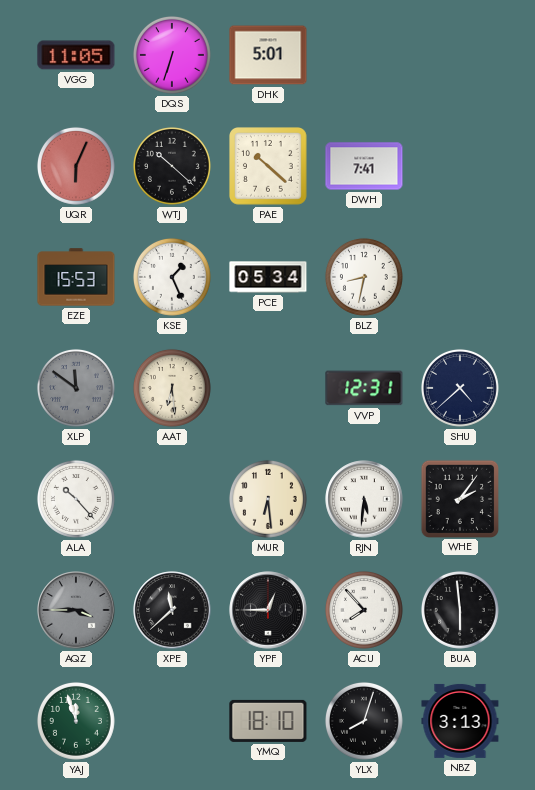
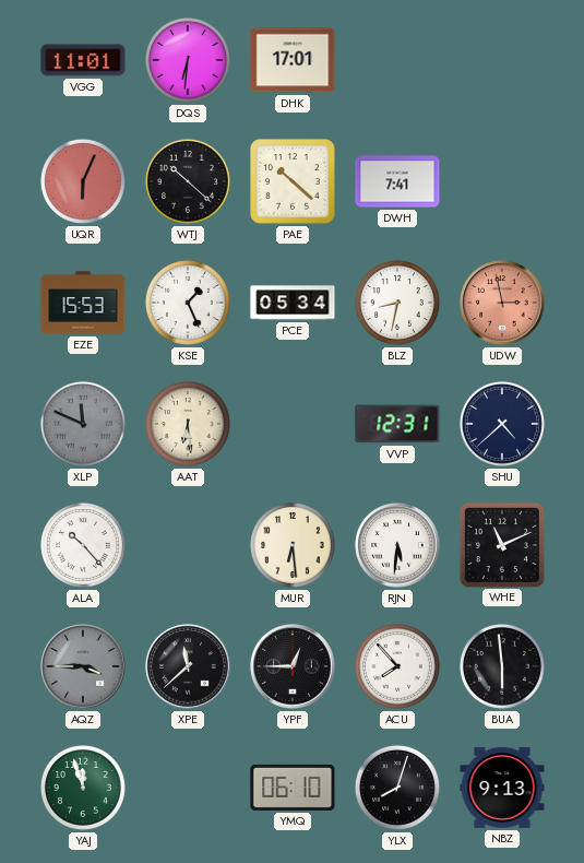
VGG: 11:05 -> 11:01
DQS: 6:33 -> 6:31
DHK: 5:01 -> 17:01
UDW: none -> 2:58
XLP: 11:51 -> 11:49
WHE: 2:06 -> 11:11
YMQ: 18:10 -> 06:10
NBZ: 3:13 -> 9:13
